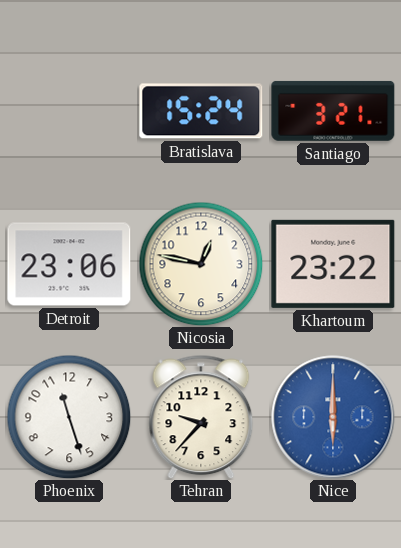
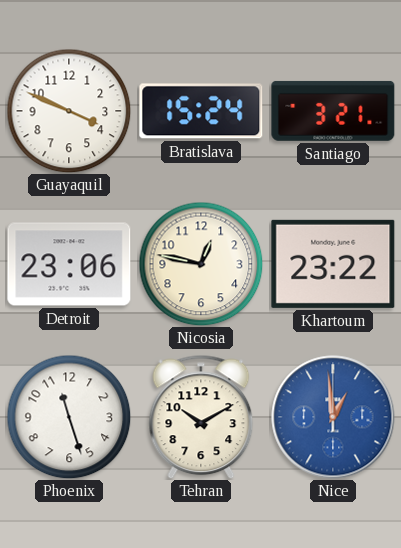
Guayaquil: none -> 3:49
Tehran: 9:37 -> 10:10
Nice: 6:00 -> 12:59
